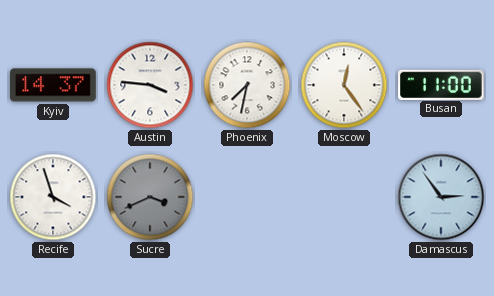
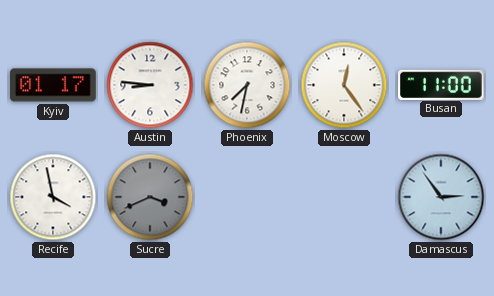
Kyiv: 14:37 -> 01:17
Austin: 3:46 -> 8:46
Recife: 3:57 -> 3:58
